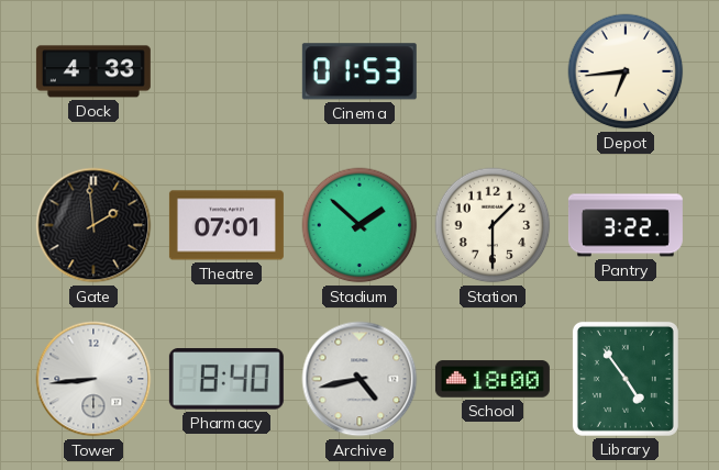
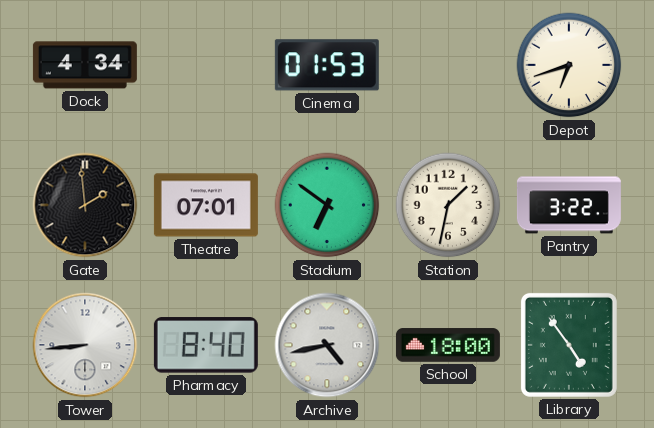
Dock: 4:33 -> 4:34
Depot: 6:44 -> 6:42
Stadium: 1:52 -> 6:51
Station: 1:30 -> 1:32
